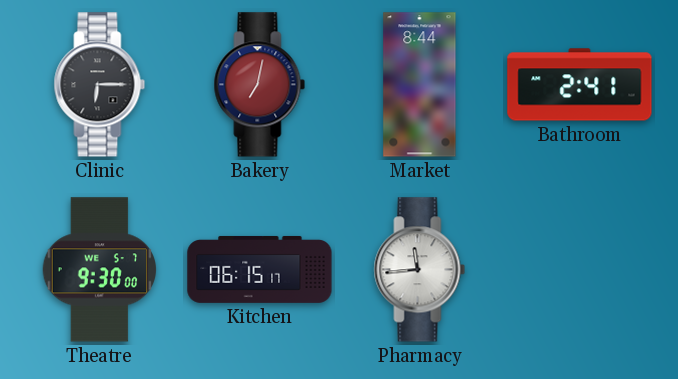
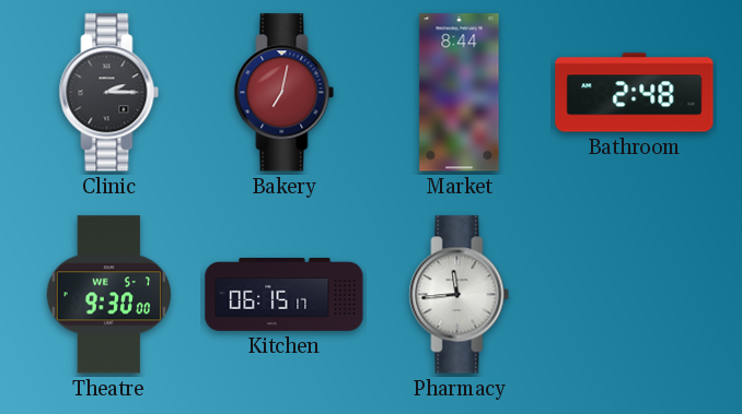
Clinic: 6:15 -> 2:15
Bathroom: 2:41 -> 2:48
